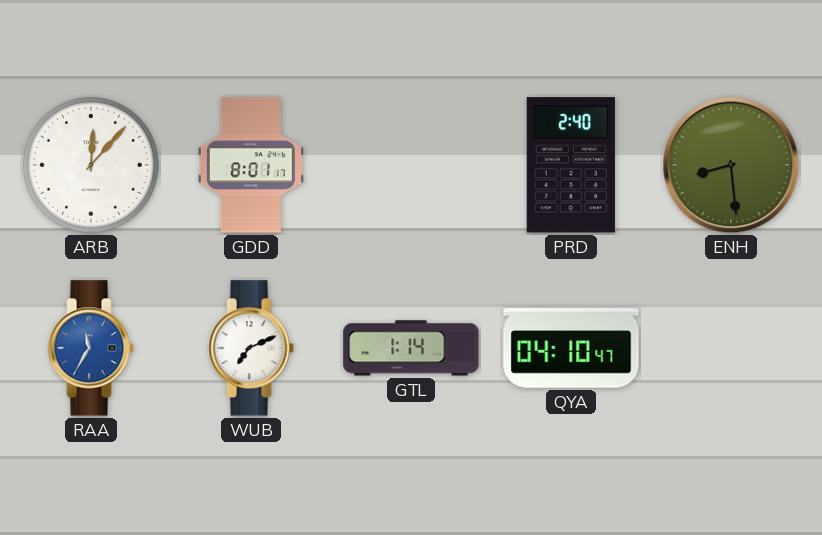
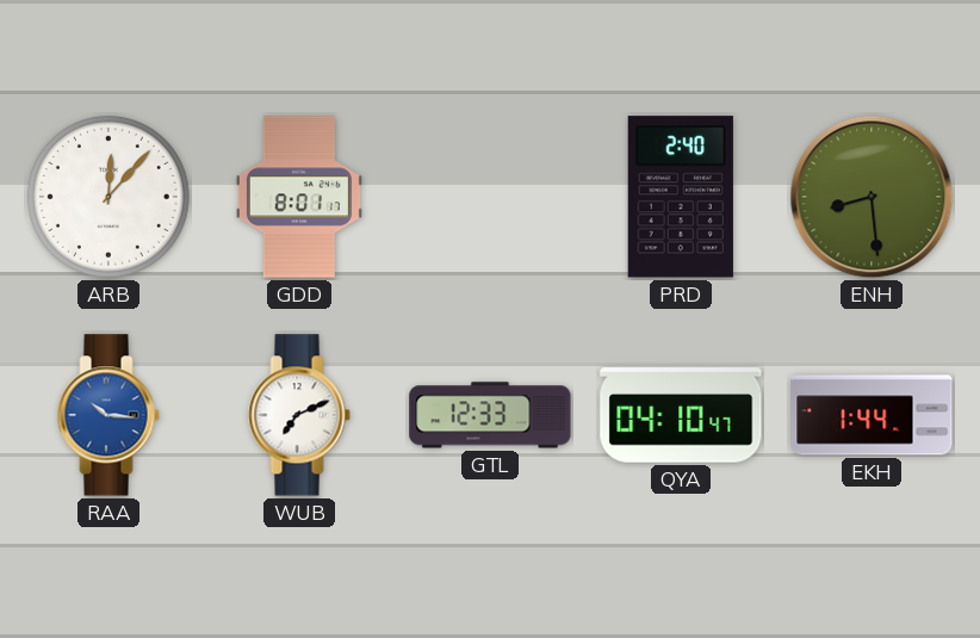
RAA: 11:35 -> 10:16
GTL: 1:14 -> 12:33
EKH: none -> 1:44
